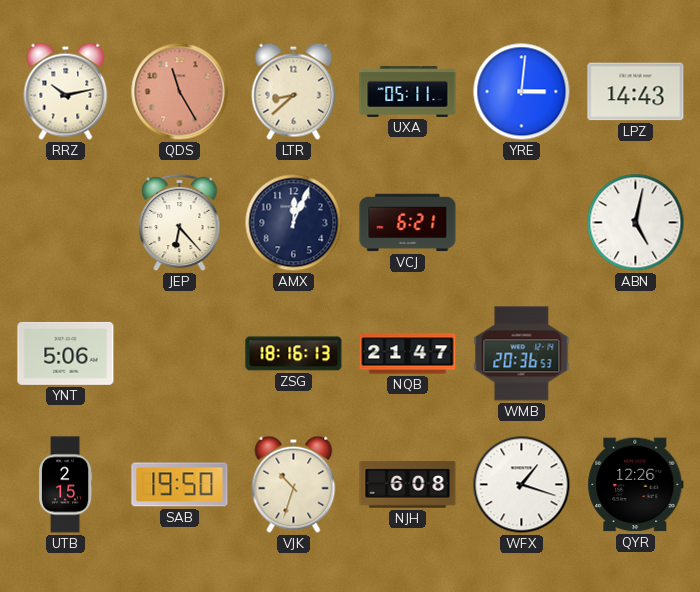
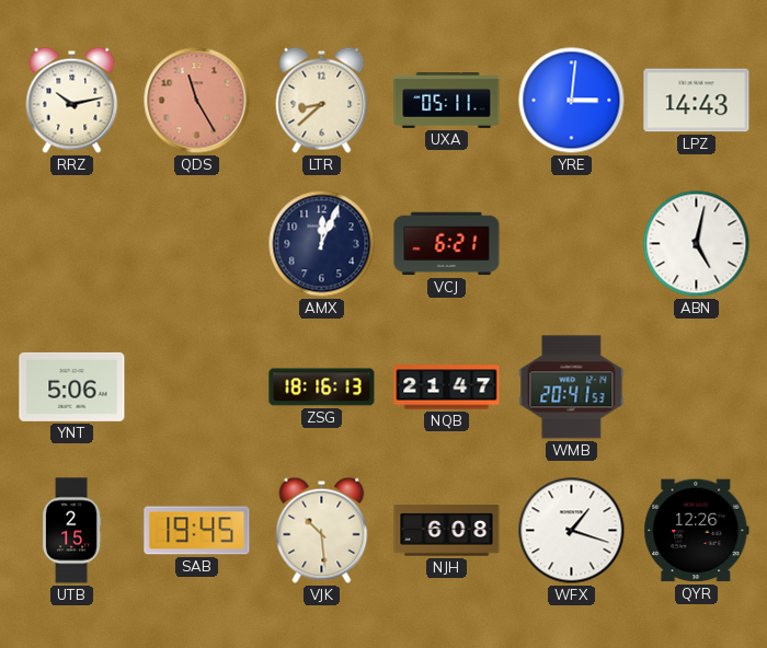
JEP: 6:23 -> none
WMB: 20:36 -> 20:41
SAB: 19:50 -> 19:45
VJK: 10:33 -> 10:29
